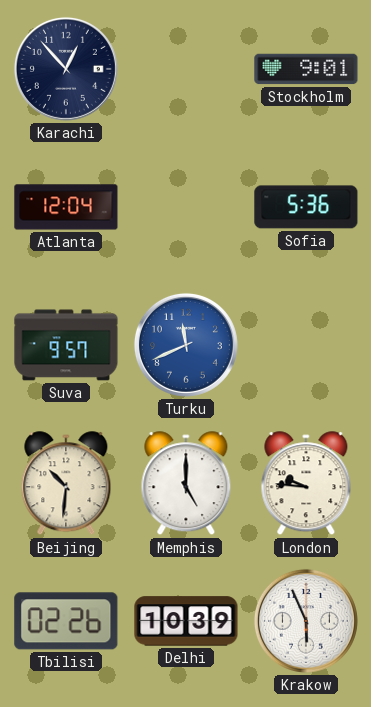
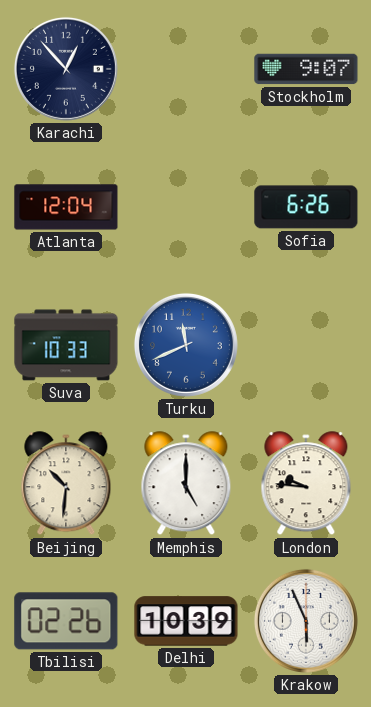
Stockholm: 9:01 -> 9:07
Sofia: 5:36 -> 6:26
Suva: 9:57 -> 10:33
